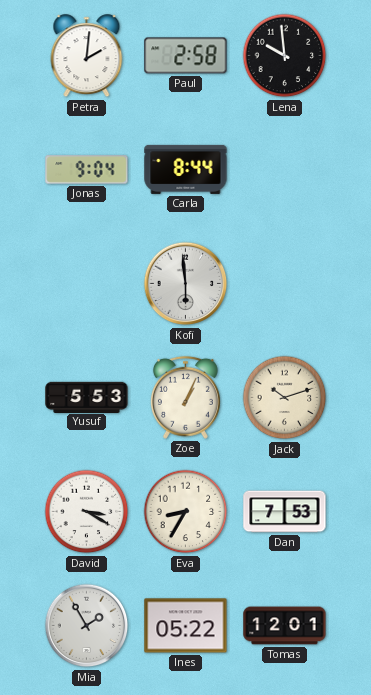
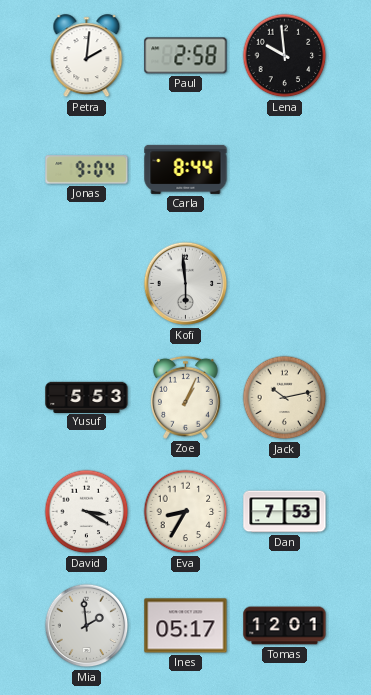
Jack: 10:12 -> 10:13
Mia: 1:55 -> 1:59
Ines: 05:22 -> 05:17
